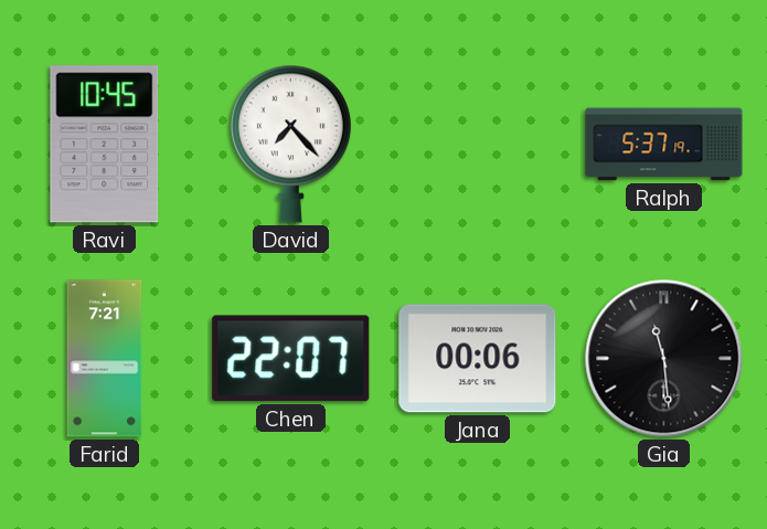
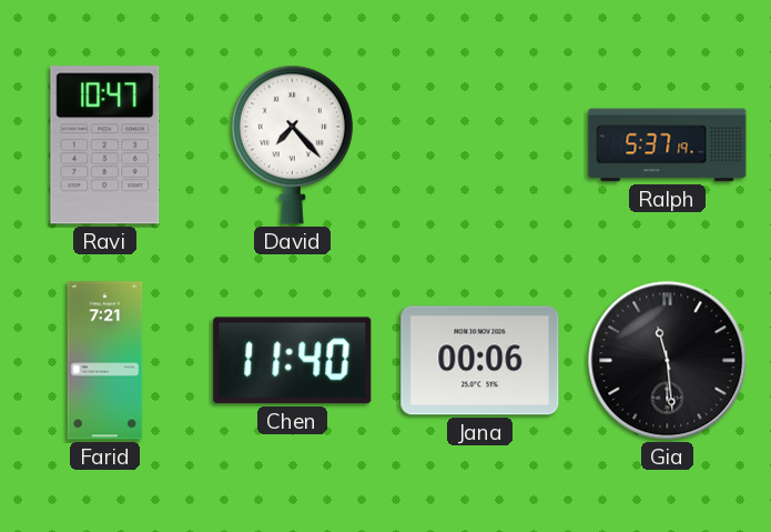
Ravi: 10:45 -> 10:47
Chen: 22:07 -> 11:40
